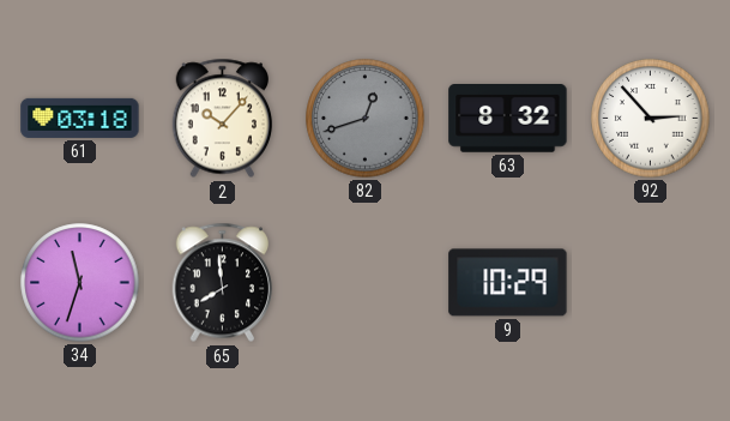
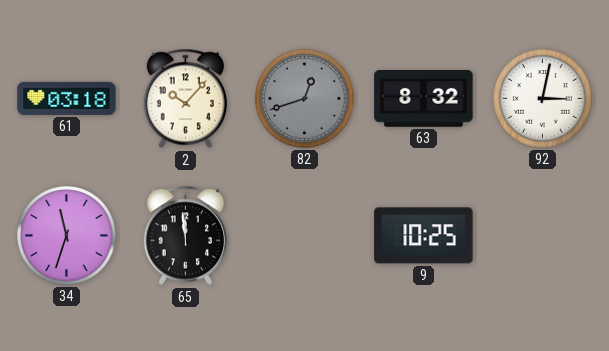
92: 2:53 -> 3:02
65: 7:59 -> 11:59
9: 10:29 -> 10:25
